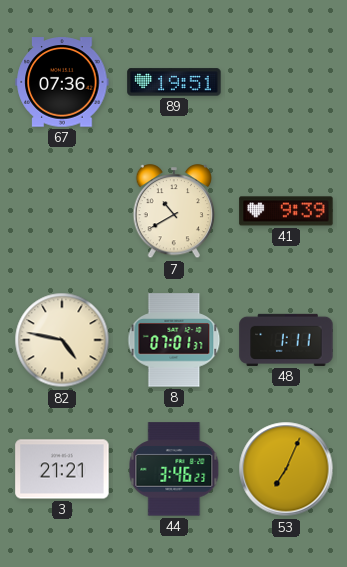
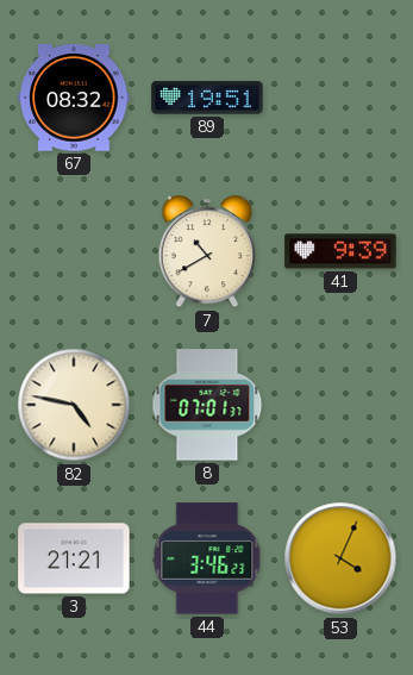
67: 07:36 -> 08:32
48: 1:11 -> none
53: 7:04 -> 4:04
